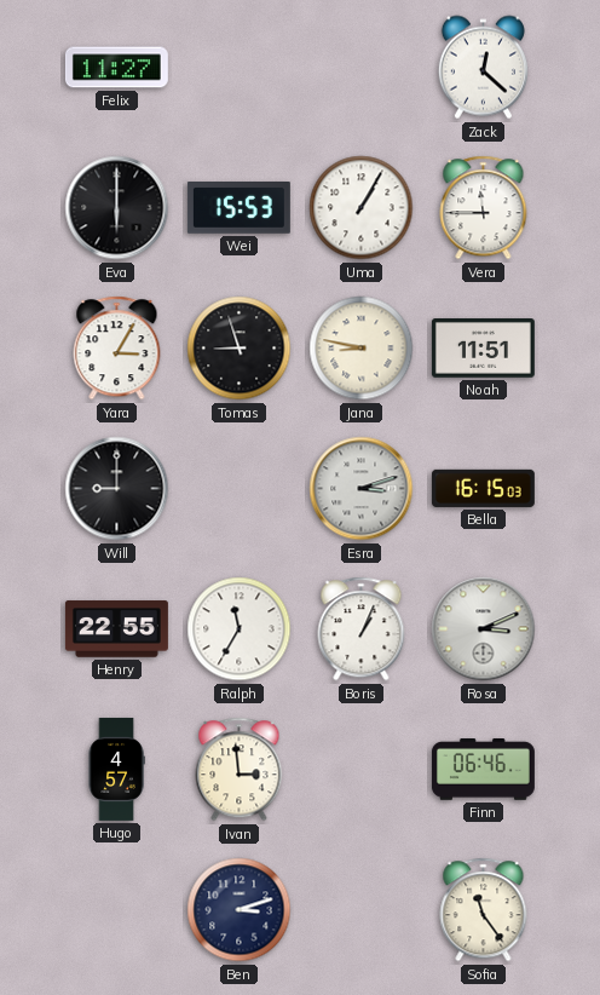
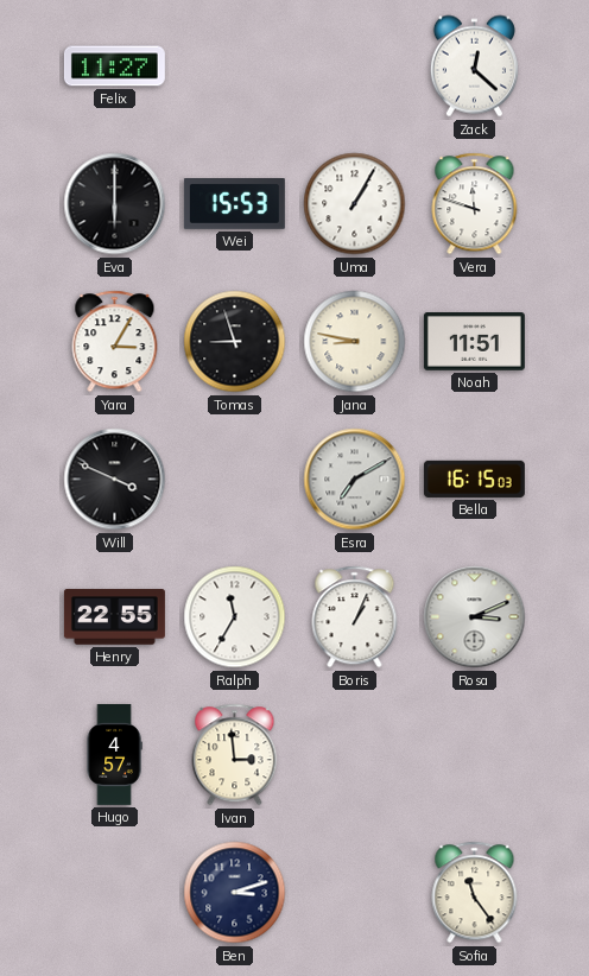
Vera: 11:45 -> 11:48
Will: 9:00 -> 3:49
Esra: 3:12 -> 7:10
Finn: 06:46 -> none
